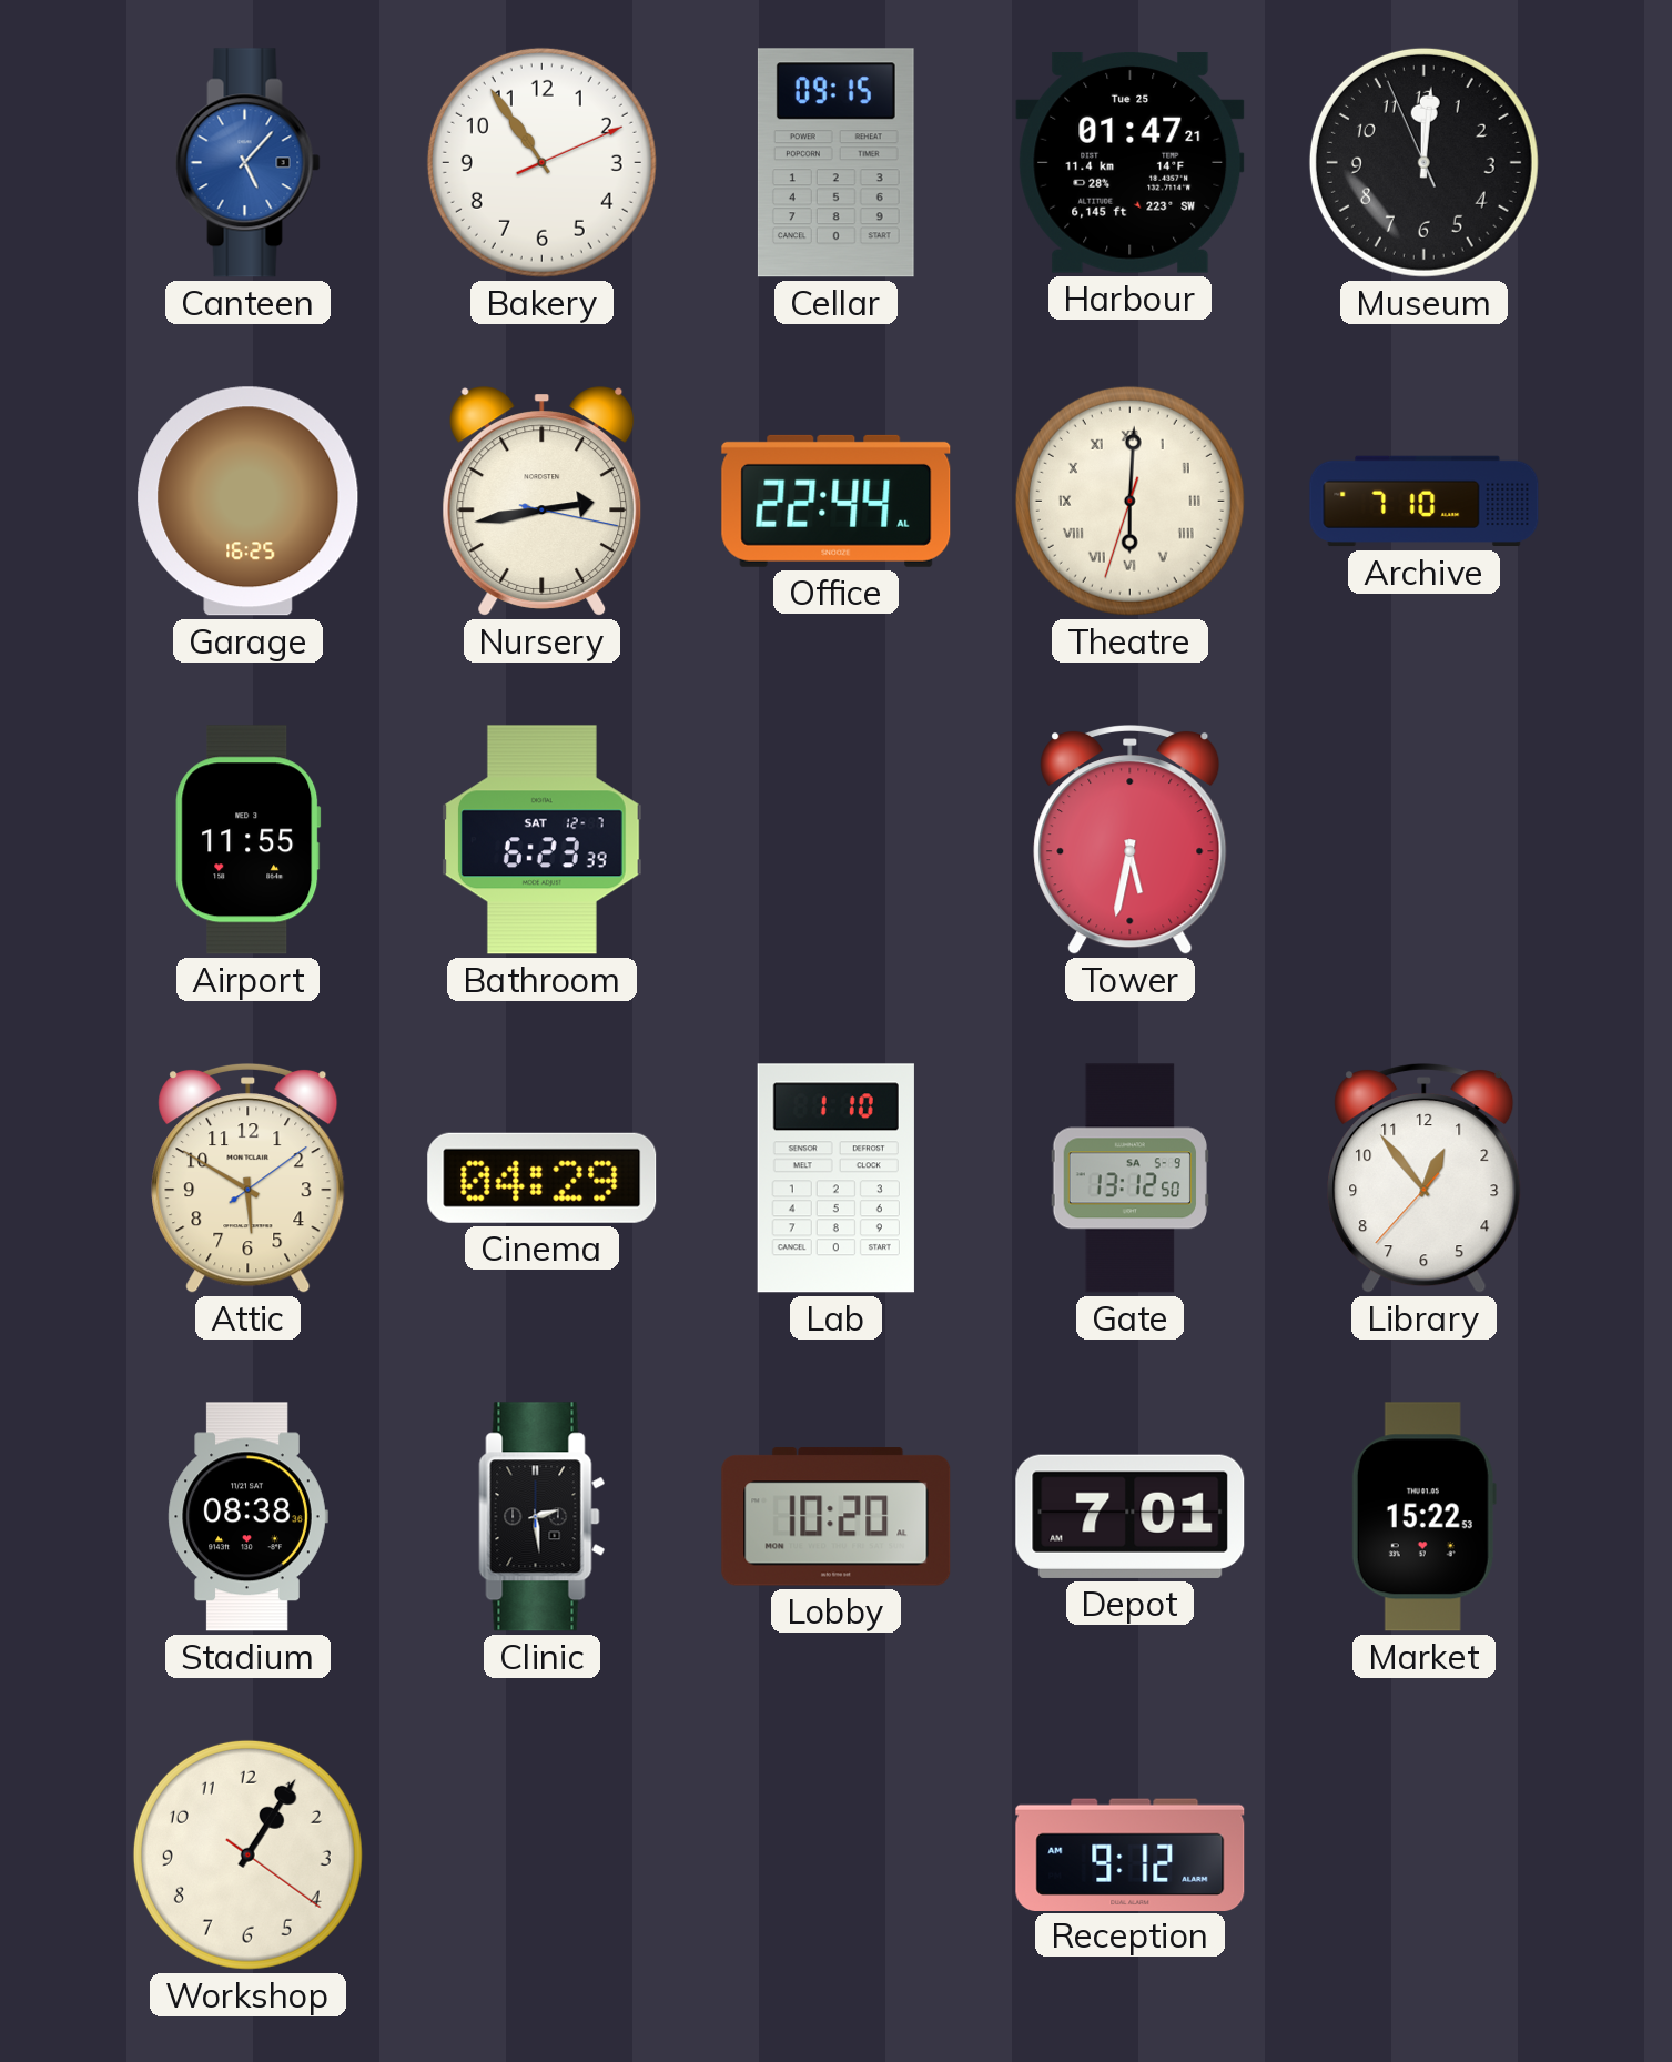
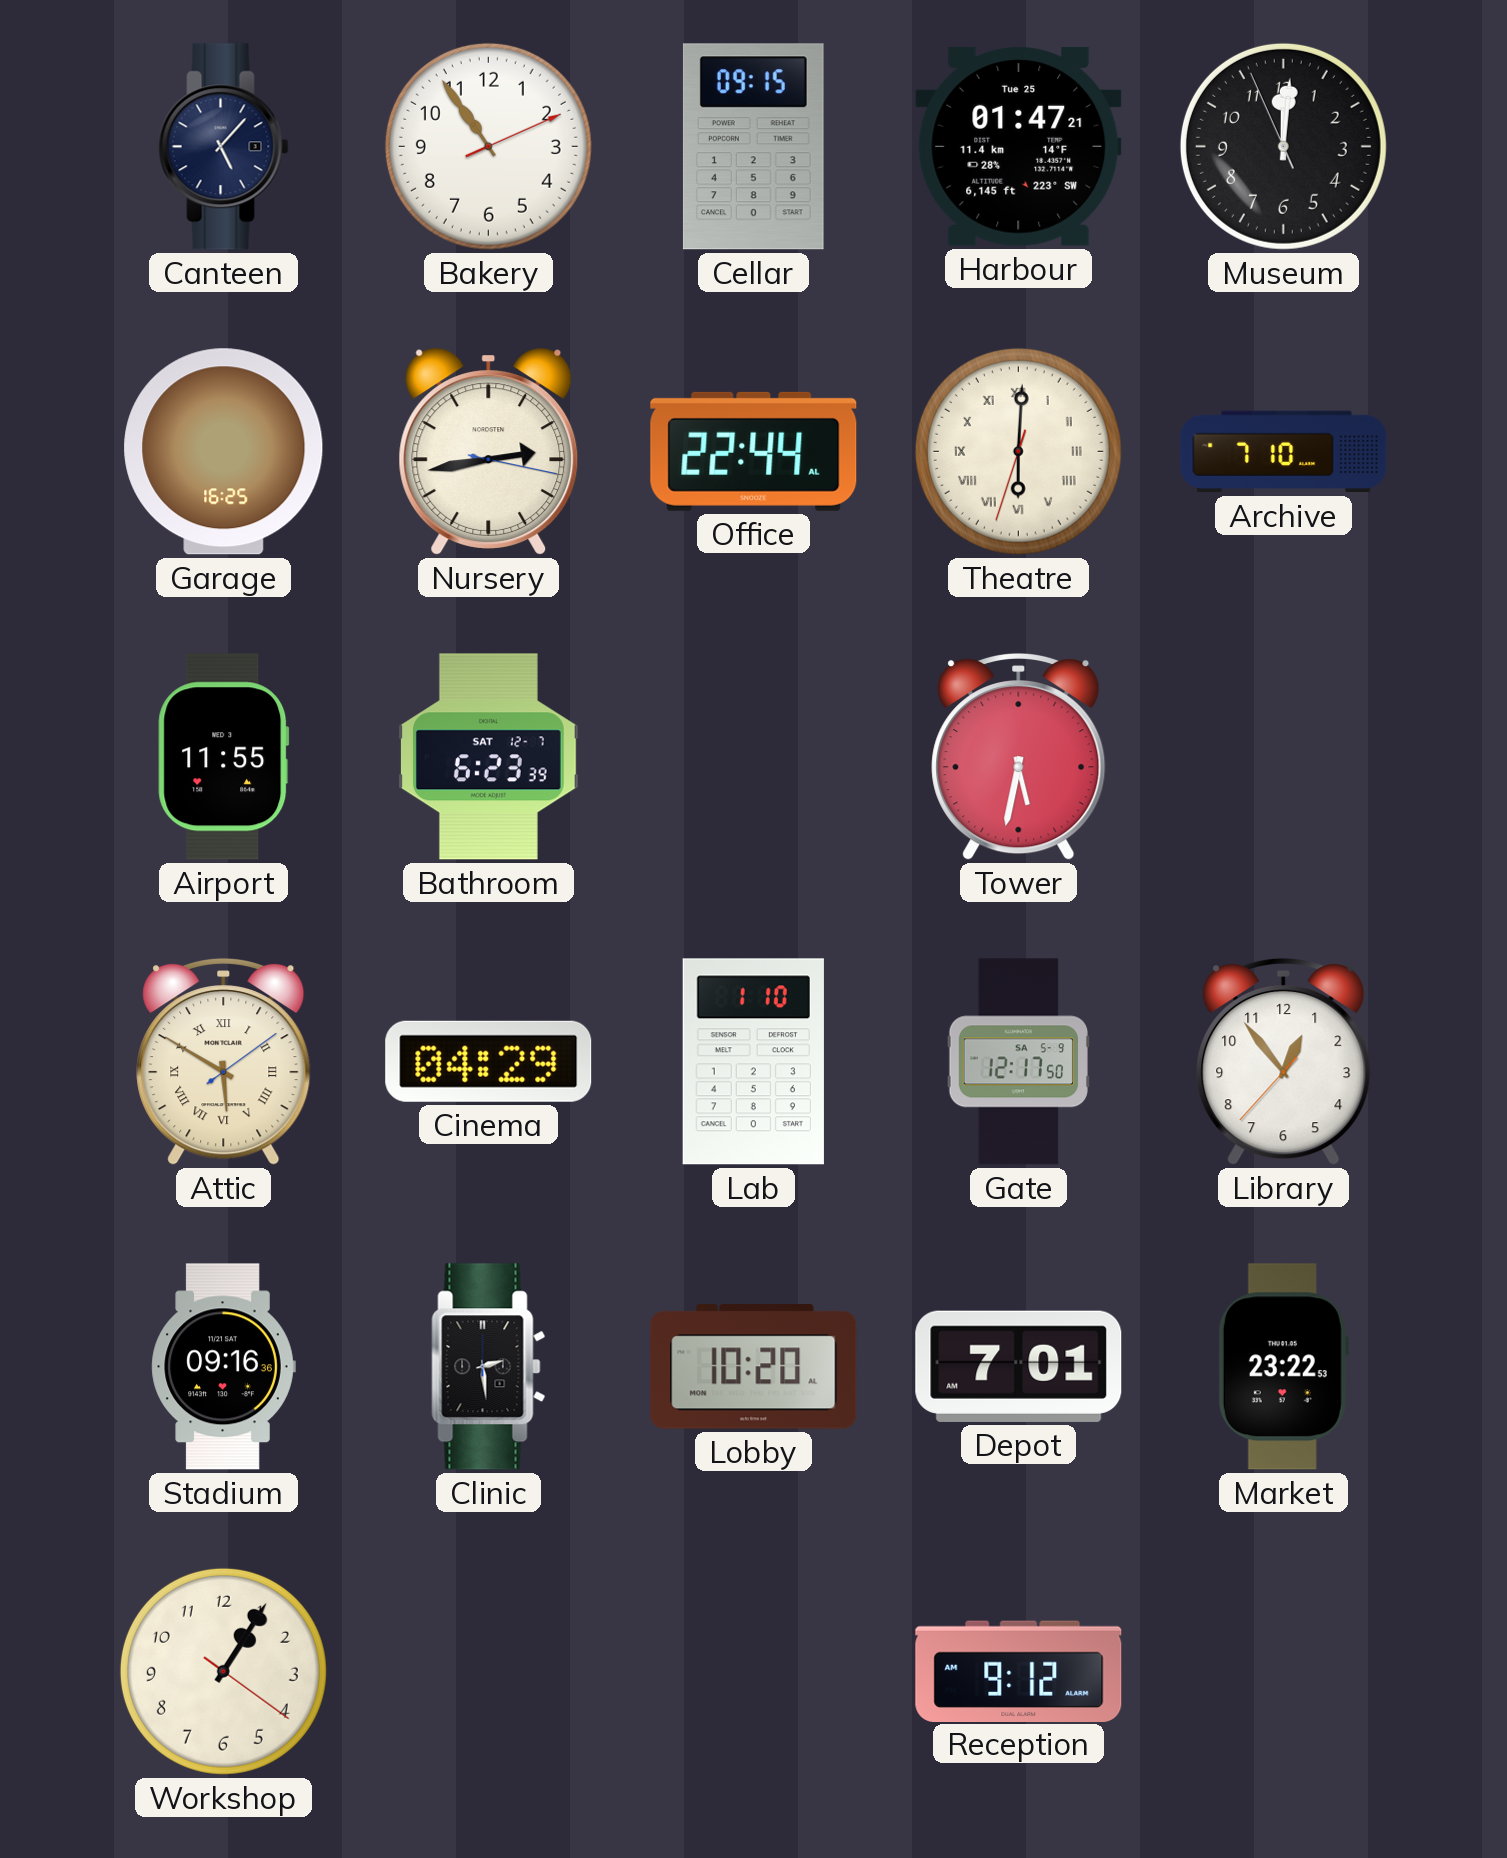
Canteen dial: blue -> navy
Attic numerals: Arabic -> Roman
Gate: 13:12 -> 12:17
Stadium: 08:38 -> 09:16
Market: 15:22 -> 23:22
